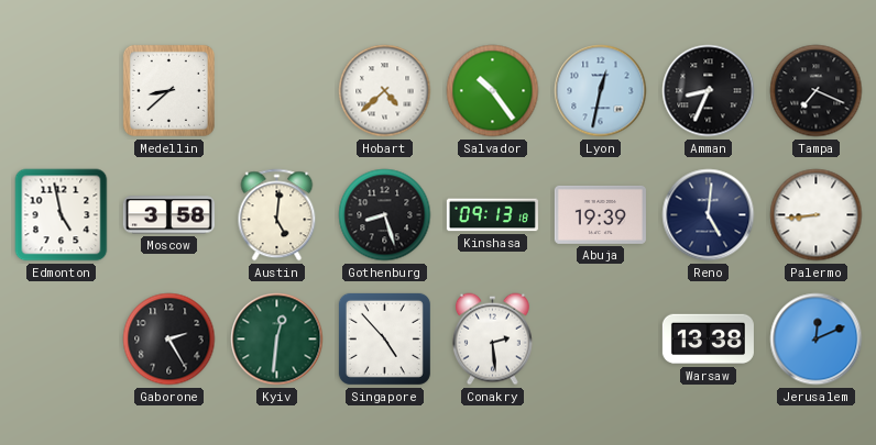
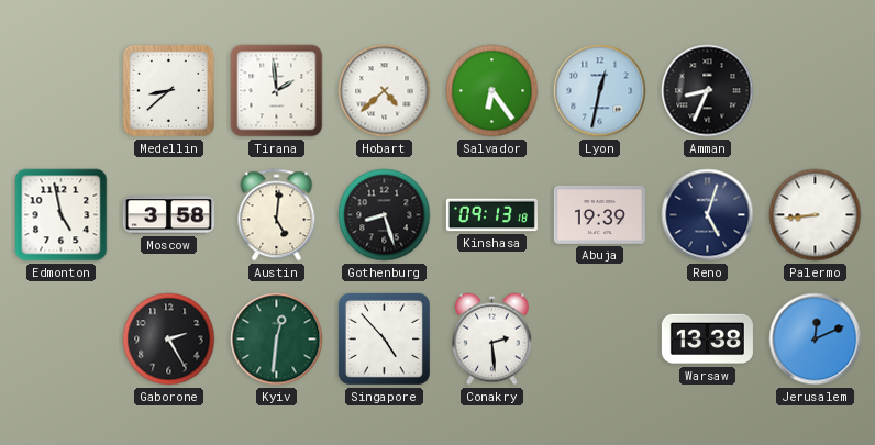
Tirana: none -> 1:59
Salvador: 10:24 -> 6:24
Tampa: 7:19 -> none
Reno: 5:01 -> 5:03
